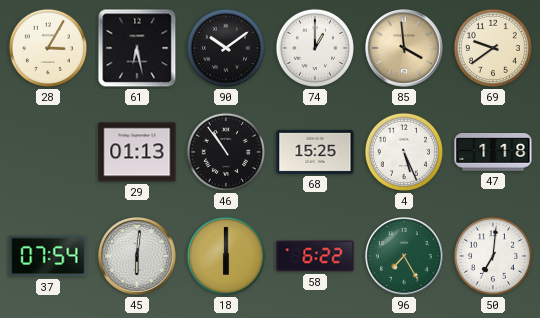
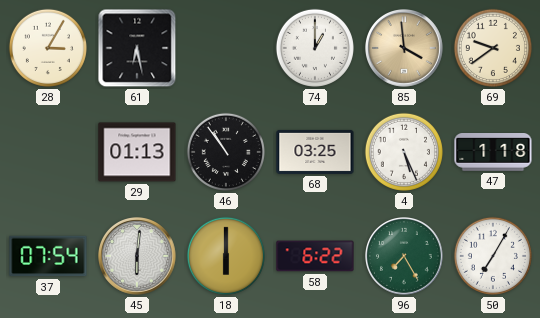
90: 10:09 -> none
68: 15:25 -> 03:25
50: 7:01 -> 7:05
